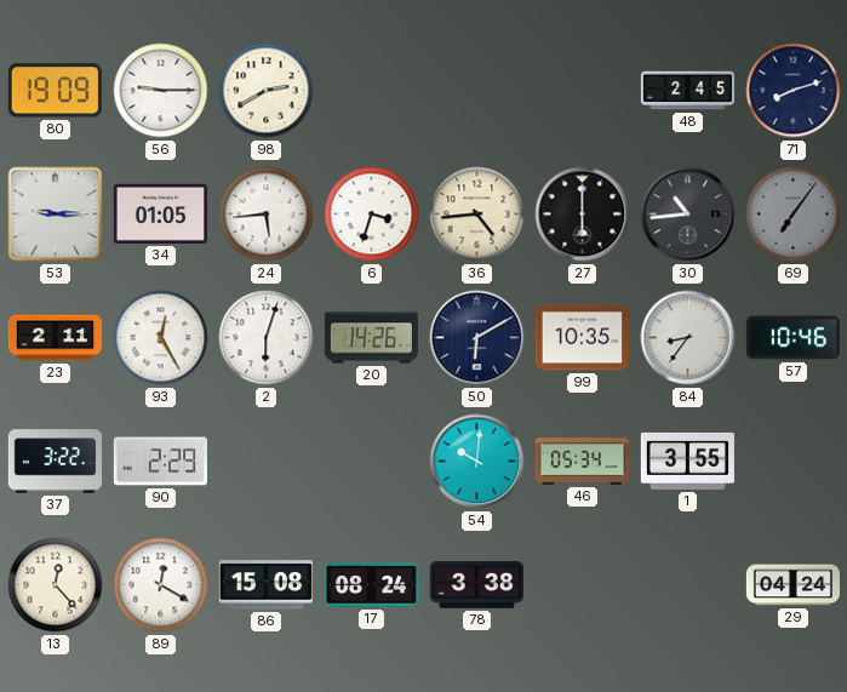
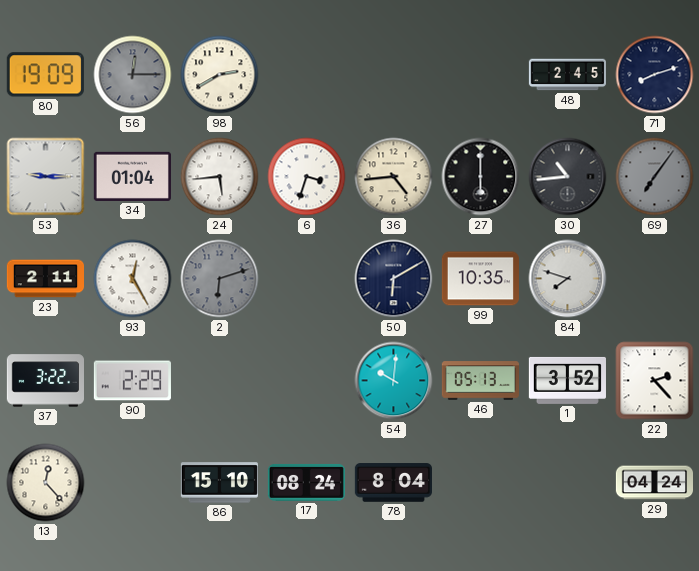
56: 9:15 -> 12:15
56 dial: white -> grey
34: 01:05 -> 01:04
2: 6:03 -> 6:12
2 dial: white -> grey
20: 14:26 -> none
84: 8:36 -> 7:48
57: 10:46 -> none
46: 05:34 -> 05:13
1: 3:55 -> 3:52
22: none -> 2:23
89: 12:20 -> none
86: 15:08 -> 15:10
78: 3:38 -> 8:04
